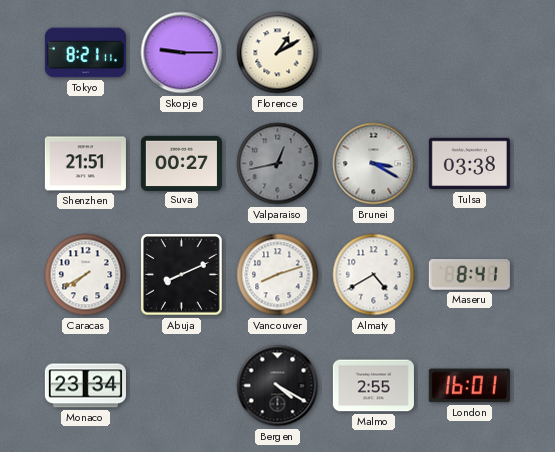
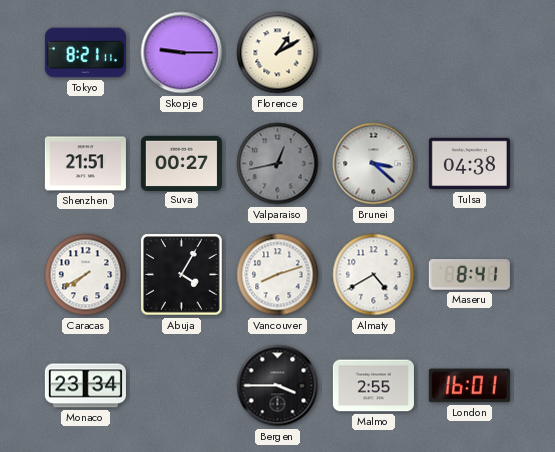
Brunei: 3:20 -> 3:22
Tulsa: 03:38 -> 04:38
Abuja: 8:11 -> 4:05
Bergen: 4:20 -> 3:45
